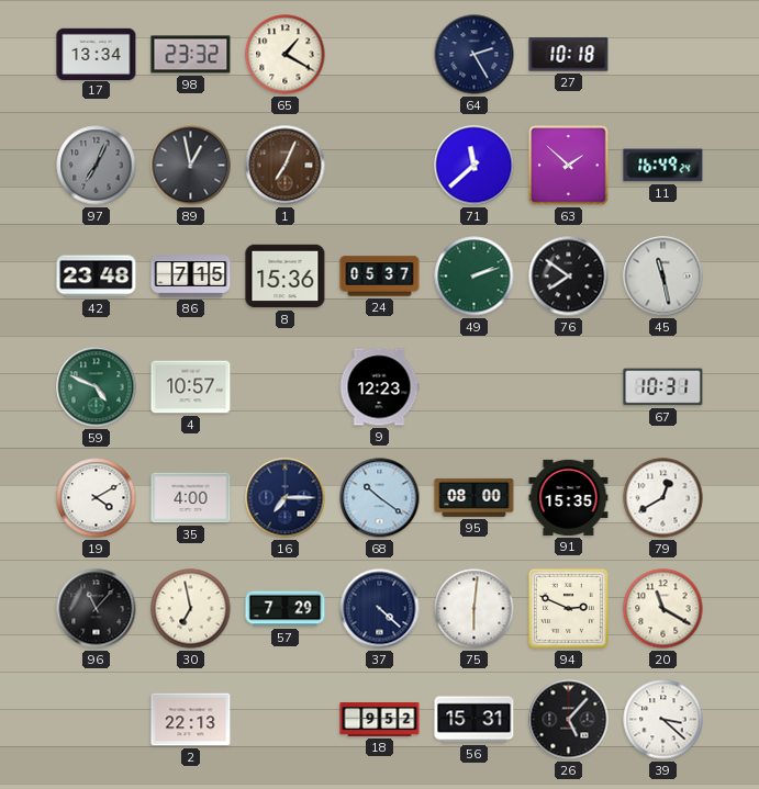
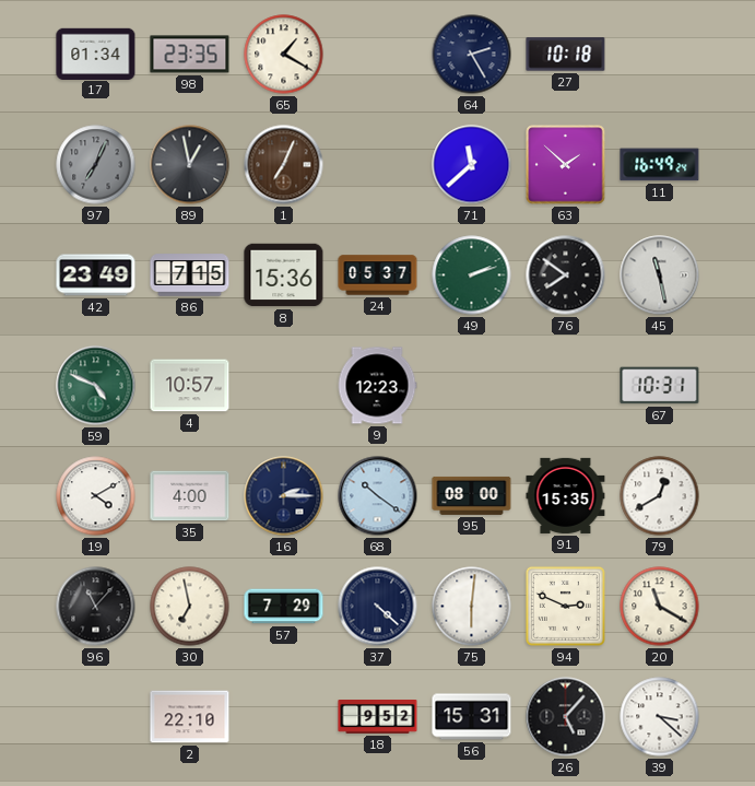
17: 13:34 -> 01:34
98: 23:32 -> 23:35
42: 23:48 -> 23:49
16: 7:15 -> 2:15
2: 22:13 -> 22:10
